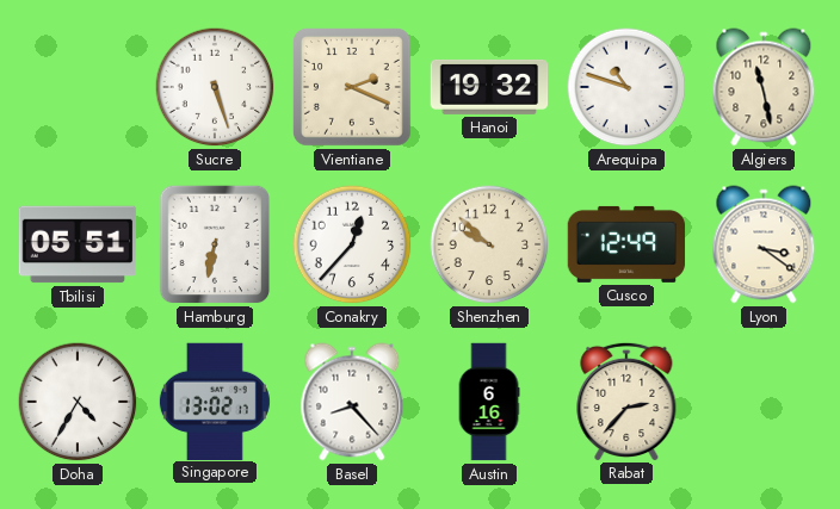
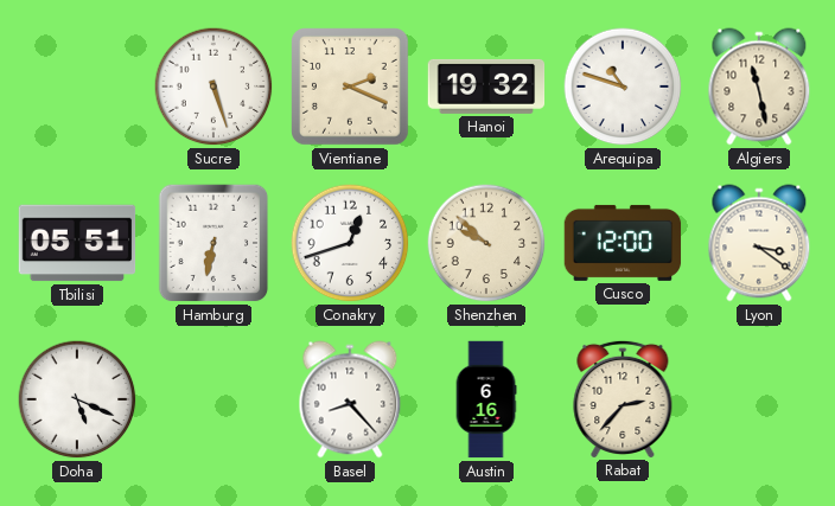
Conakry: 12:37 -> 12:42
Cusco: 12:49 -> 12:00
Doha: 4:35 -> 5:19
Singapore: 13:02 -> none
